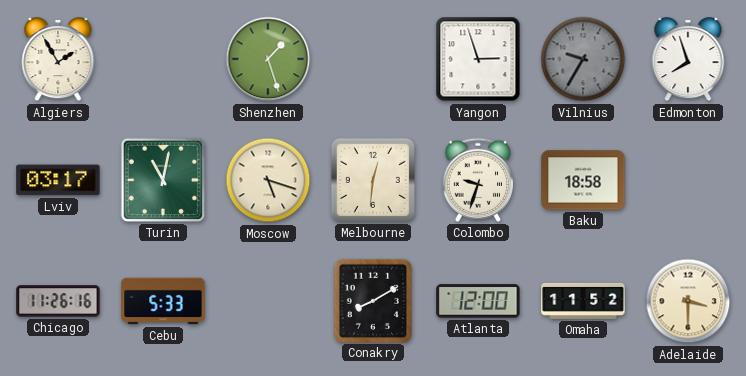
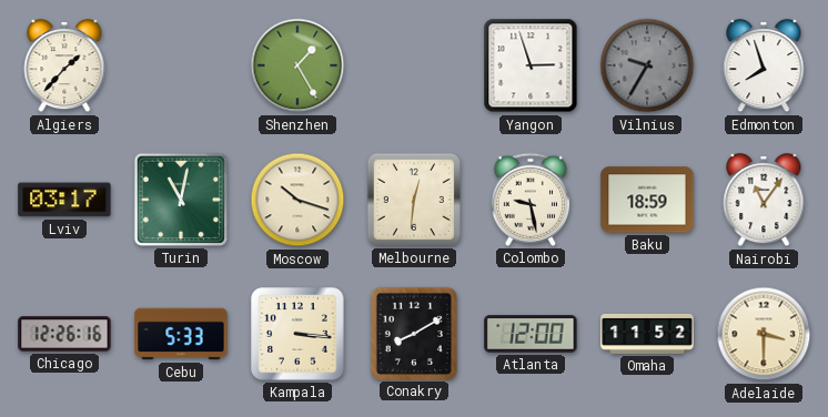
Algiers: 1:55 -> 1:37
Shenzhen: 1:27 -> 1:25
Moscow: 5:18 -> 10:18
Colombo: 9:33 -> 9:28
Baku: 18:58 -> 18:59
Nairobi: none -> 11:06
Chicago: 11:26 -> 12:26
Kampala: none -> 3:16
